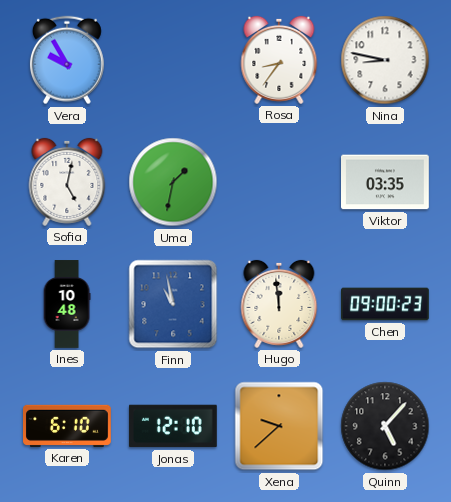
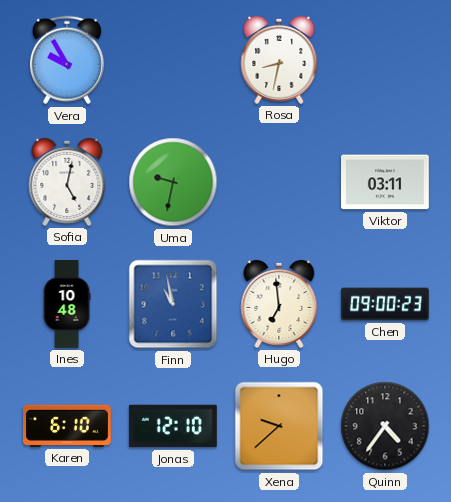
Rosa: 8:36 -> 8:32
Nina: 8:47 -> none
Uma: 1:32 -> 9:32
Viktor: 03:35 -> 03:11
Hugo: 11:59 -> 6:59
Quinn: 5:07 -> 4:36
